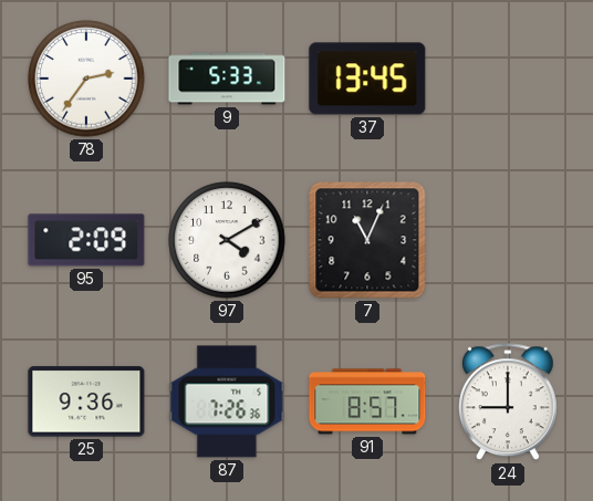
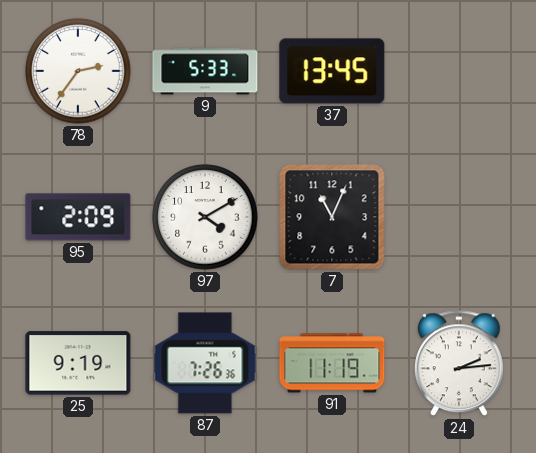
25: 9:36 -> 9:19
91: 8:57 -> 11:19
24: 9:00 -> 2:14
